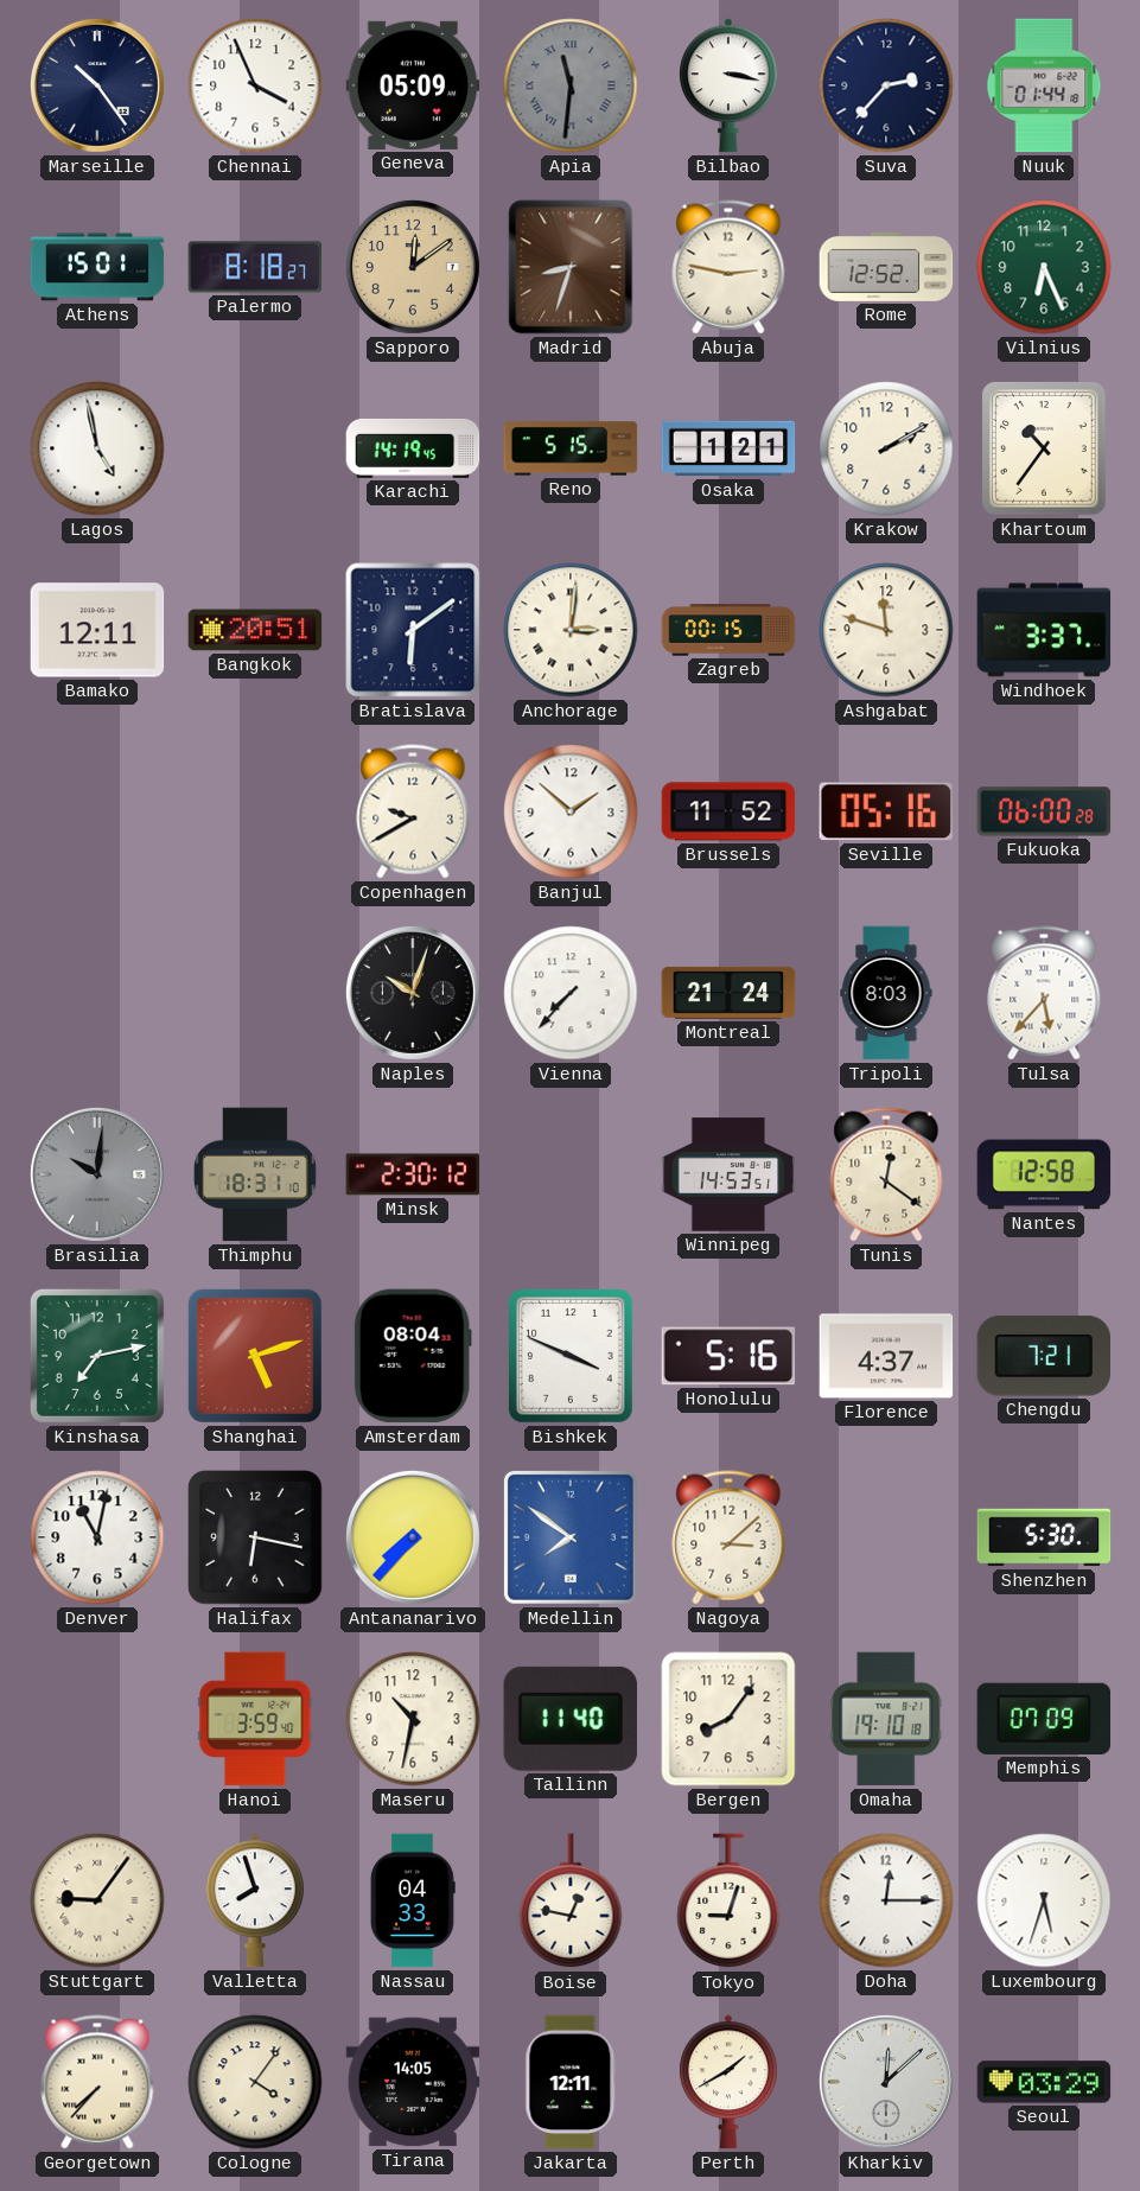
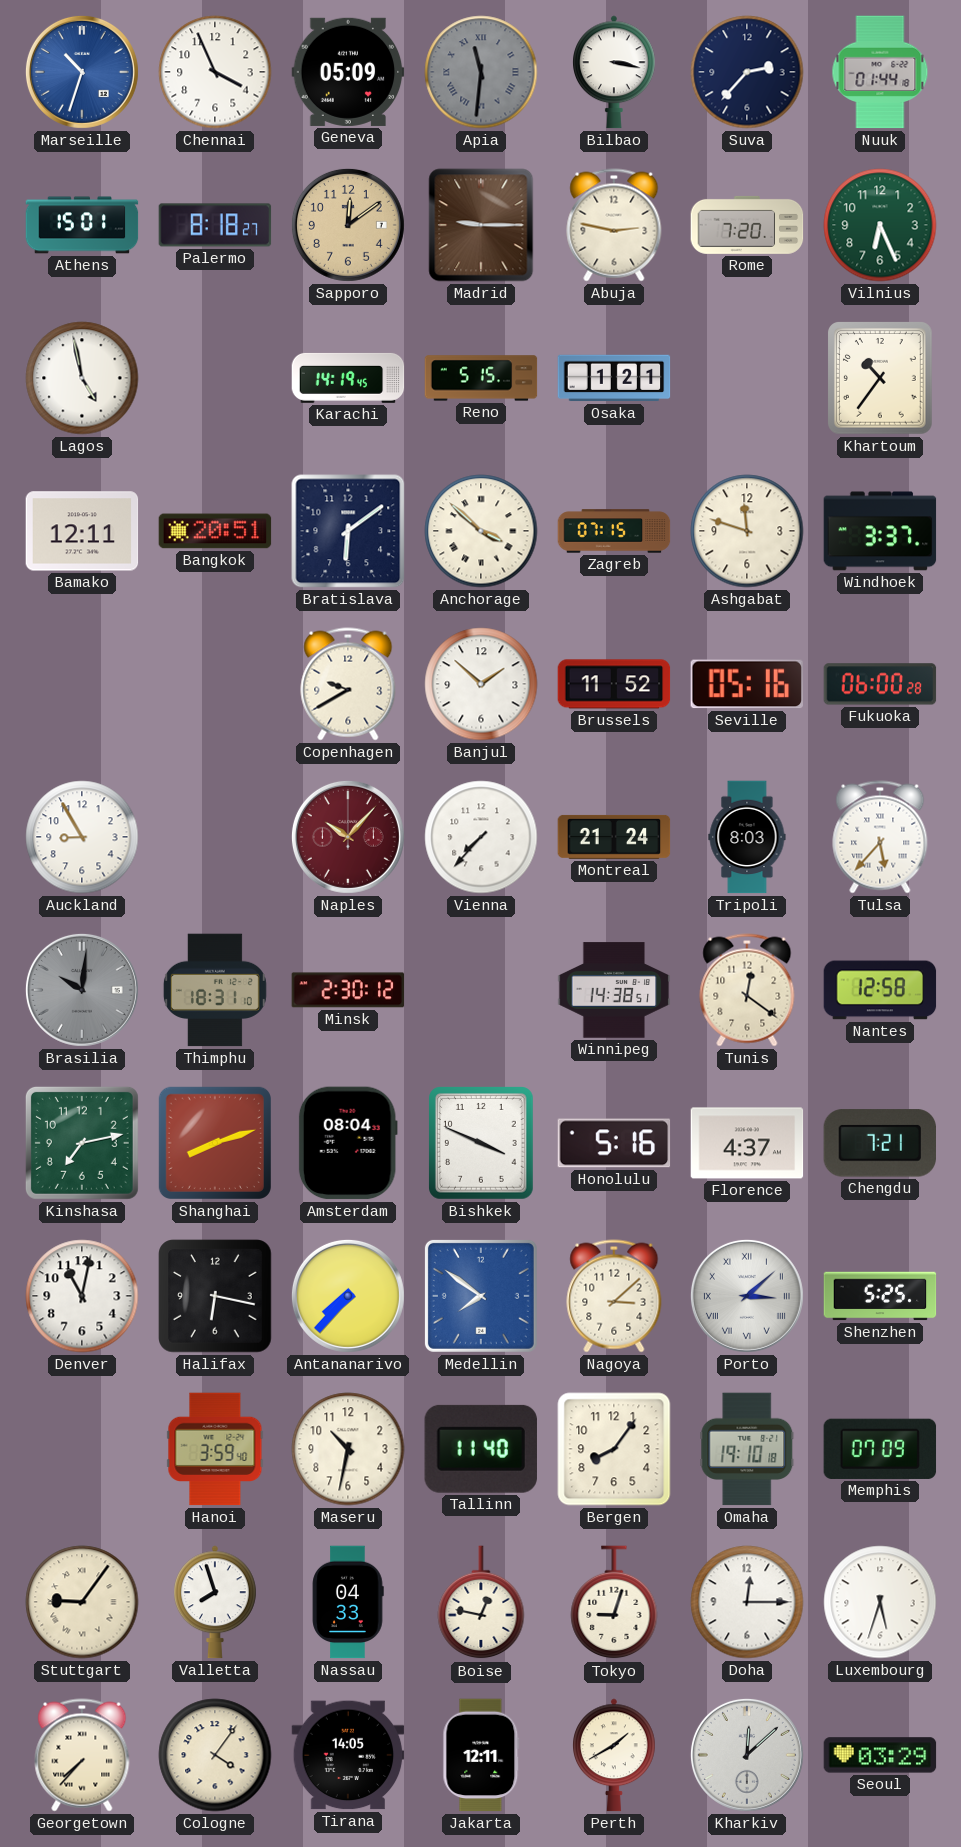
Marseille: 10:24 -> 10:33
Marseille dial: navy -> blue
Madrid: 8:33 -> 9:15
Rome: 12:52 -> 7:20
Krakow: 2:10 -> none
Anchorage: 3:01 -> 3:52
Zagreb: 00:15 -> 07:15
Auckland: none -> 8:55
Naples: 10:03 -> 10:07
Naples dial: black -> burgundy
Winnipeg: 14:53 -> 14:38
Shanghai: 5:12 -> 8:12
Porto: none -> 3:08
Shenzhen: 5:30 -> 5:25
